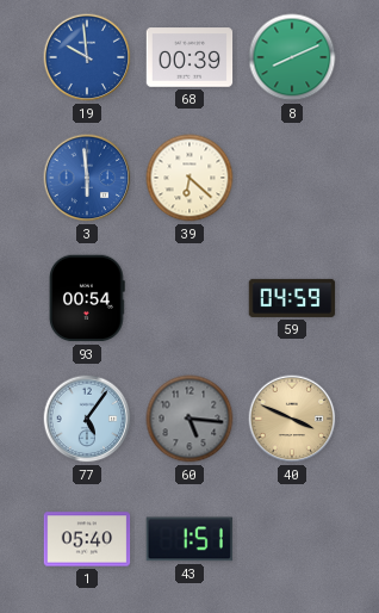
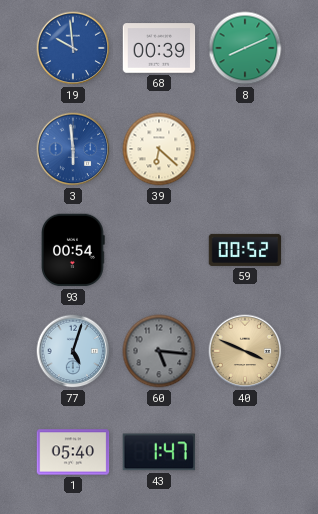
59: 04:59 -> 00:52
77: 5:06 -> 5:03
43: 1:51 -> 1:47
